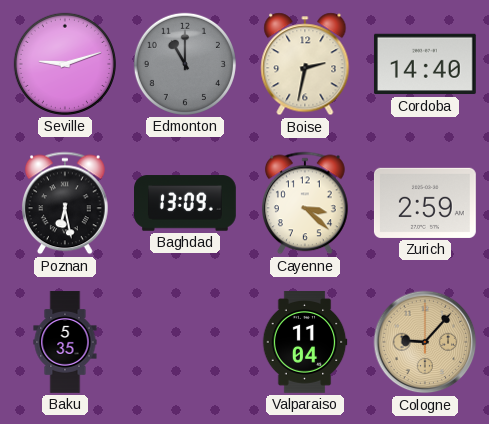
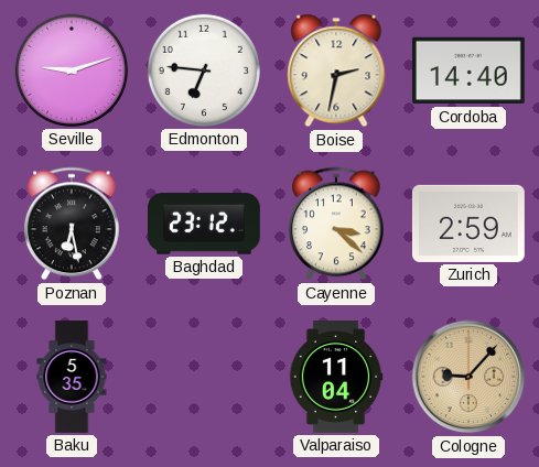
Edmonton: 11:00 -> 6:46
Edmonton dial: grey -> white
Baghdad: 13:09 -> 23:12
